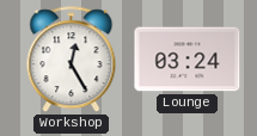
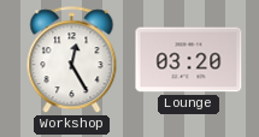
Lounge: 03:24 -> 03:20
